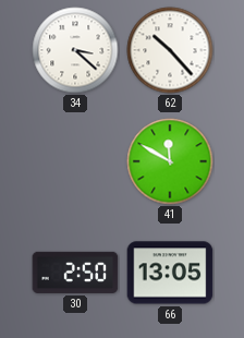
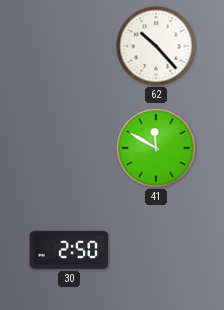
34: 3:22 -> none
66: 13:05 -> none
